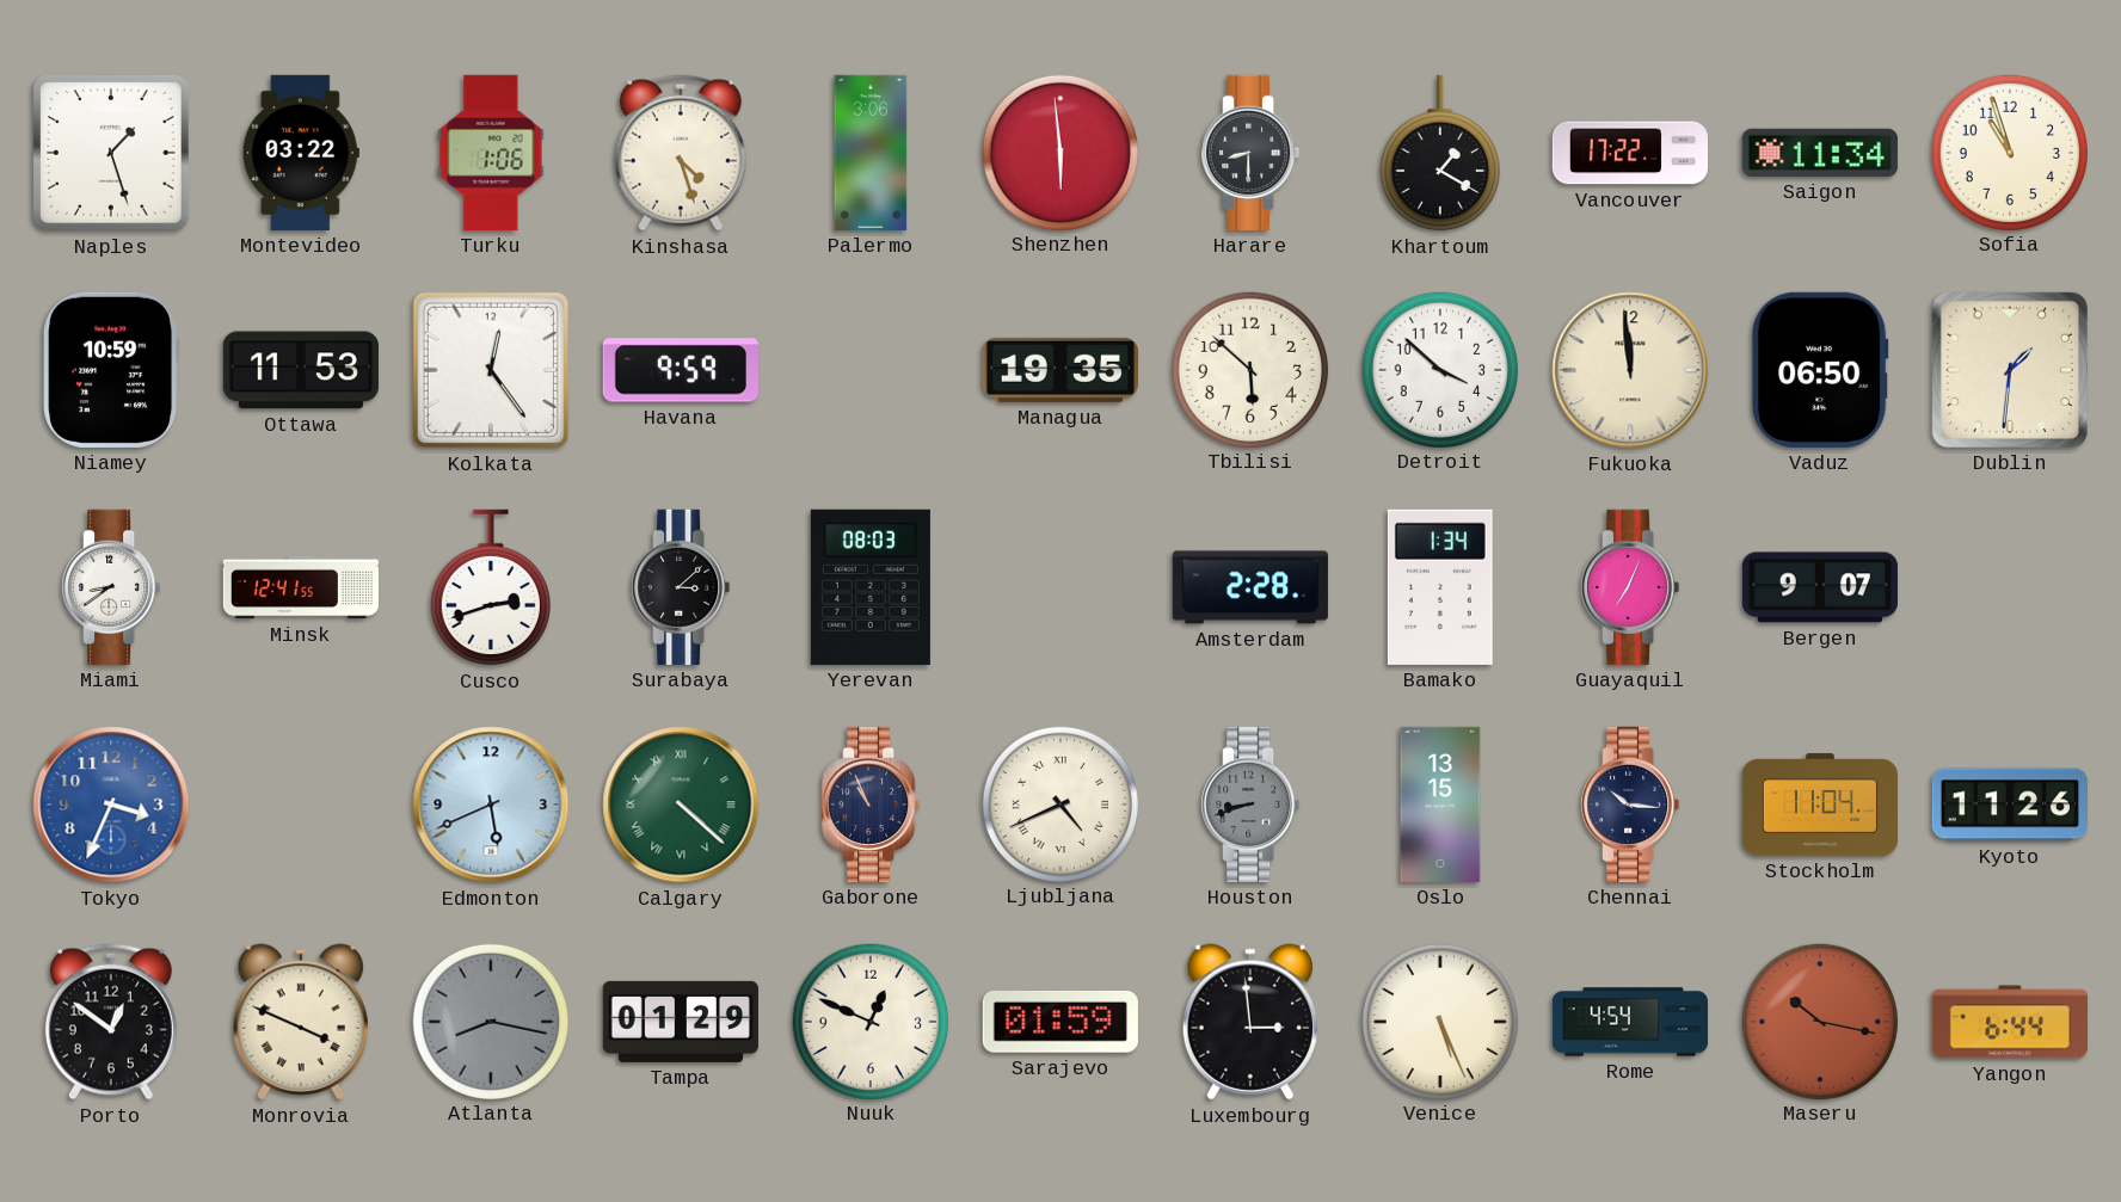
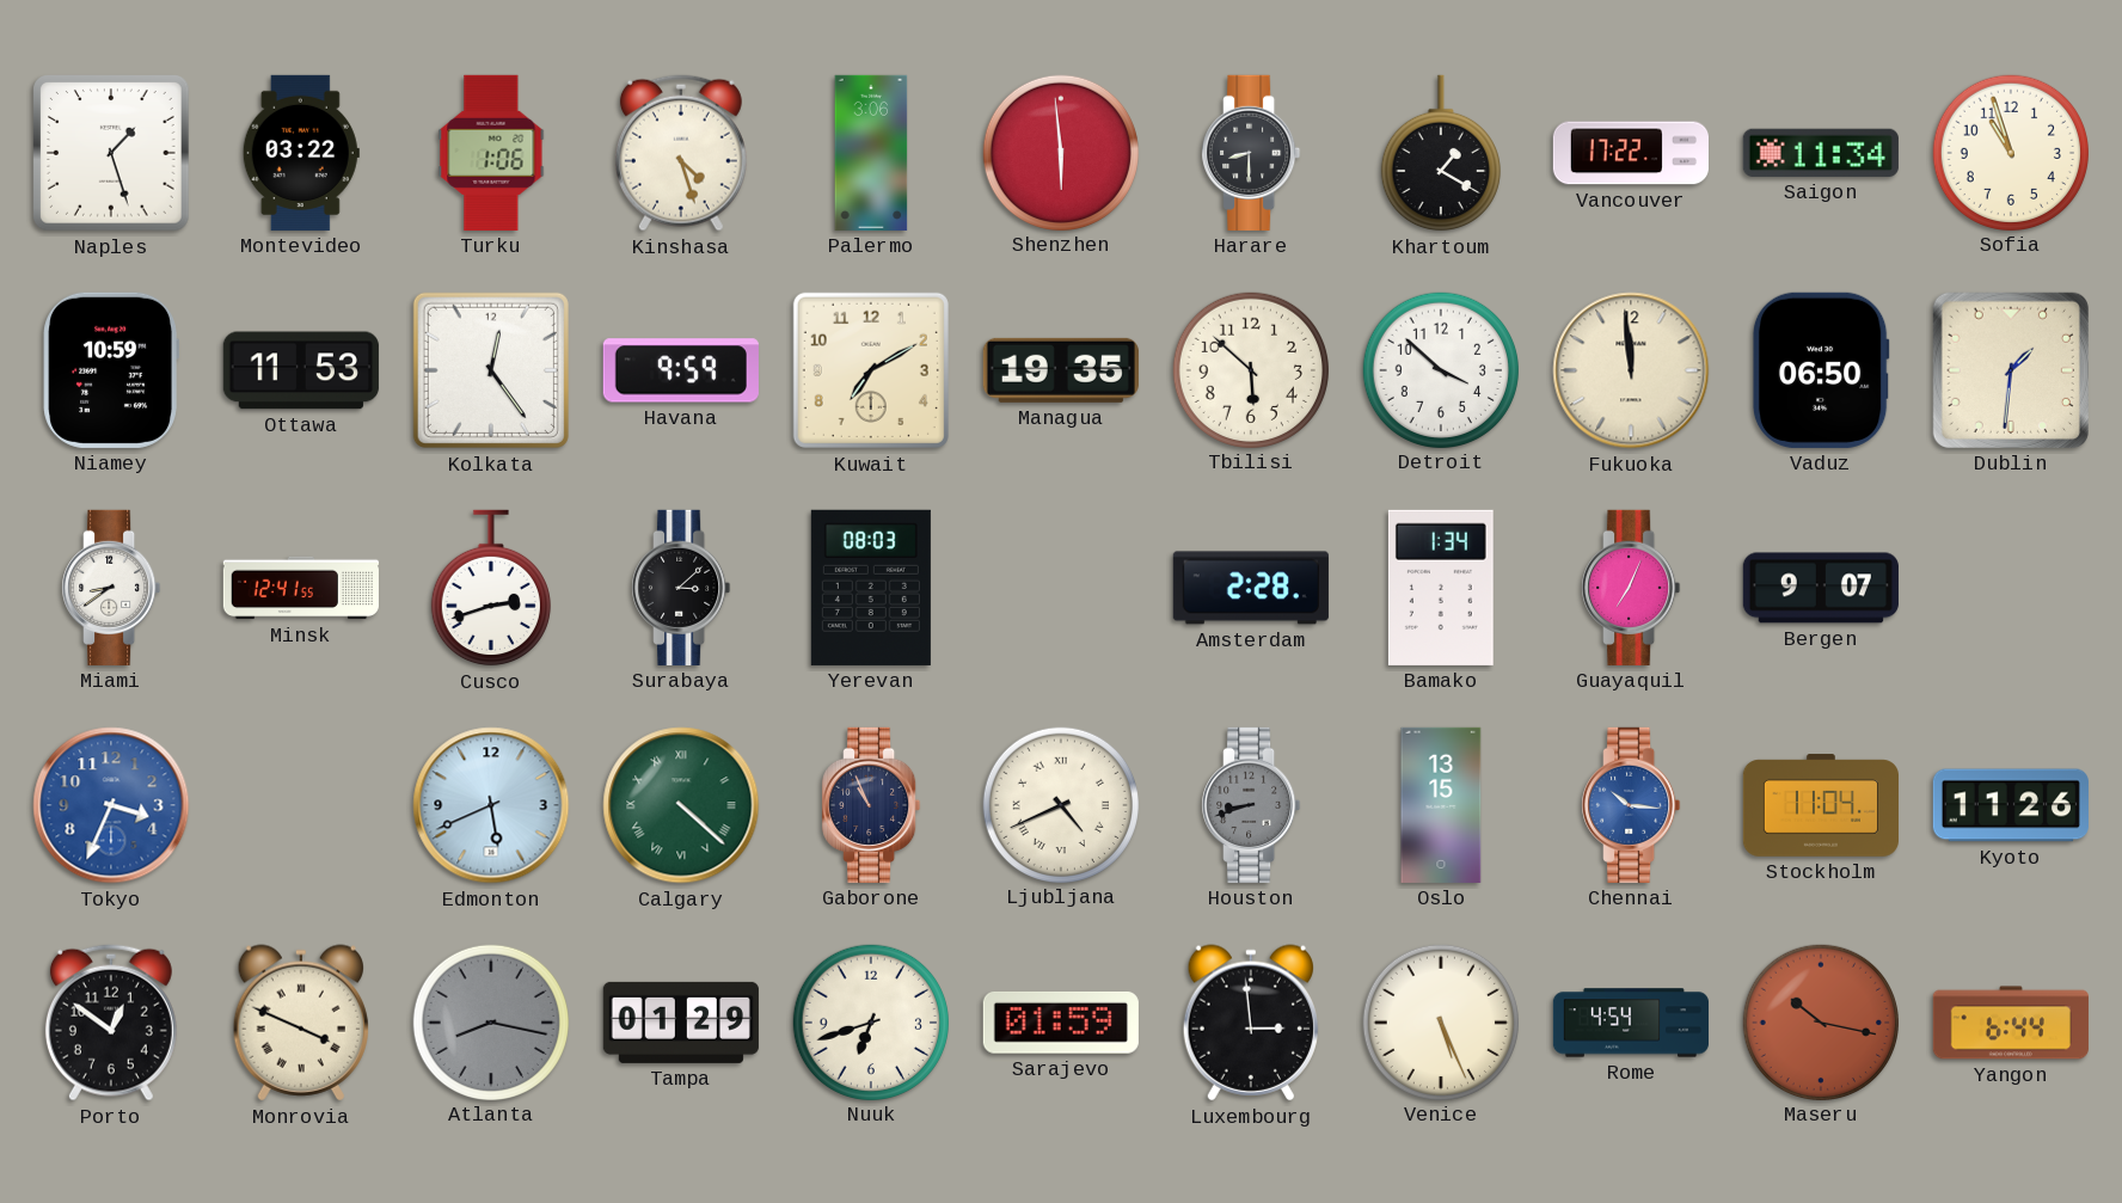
Kuwait: none -> 7:10
Chennai dial: navy -> blue
Nuuk: 12:49 -> 6:42
